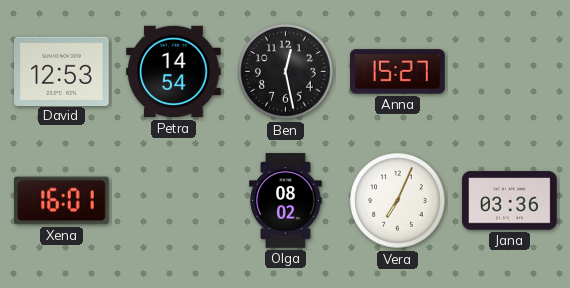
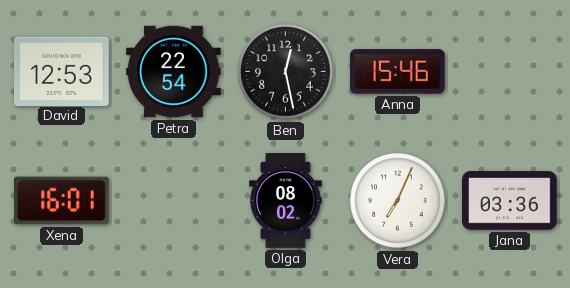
Petra: 14:54 -> 22:54
Anna: 15:27 -> 15:46
